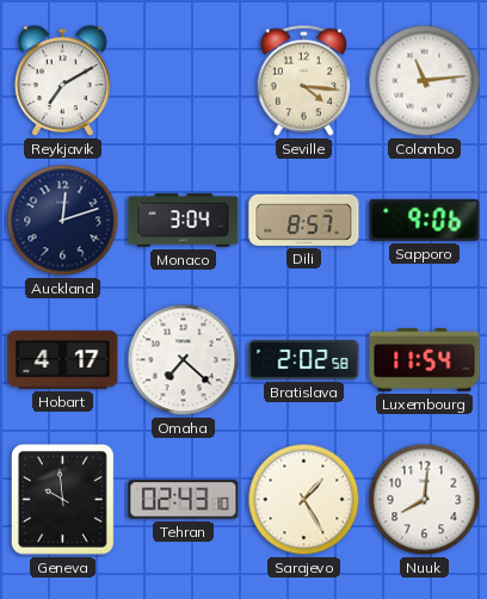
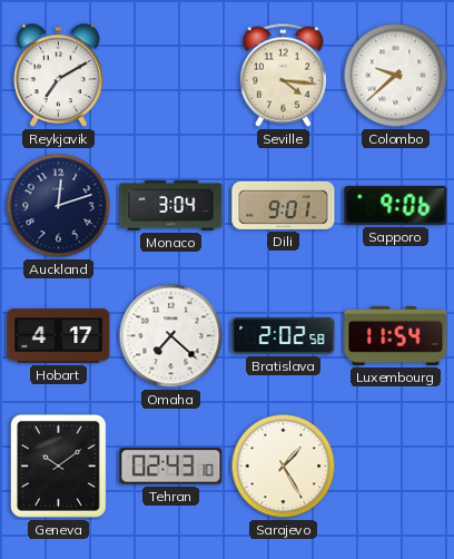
Colombo: 11:14 -> 9:38
Dili: 8:57 -> 9:01
Geneva: 9:59 -> 10:09
Nuuk: 8:01 -> none
